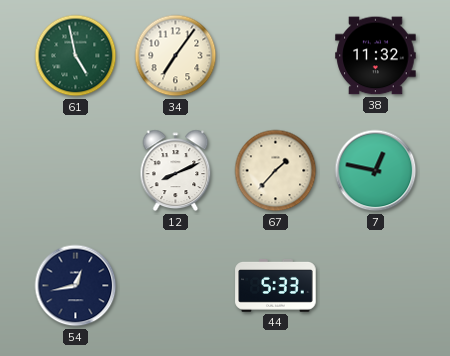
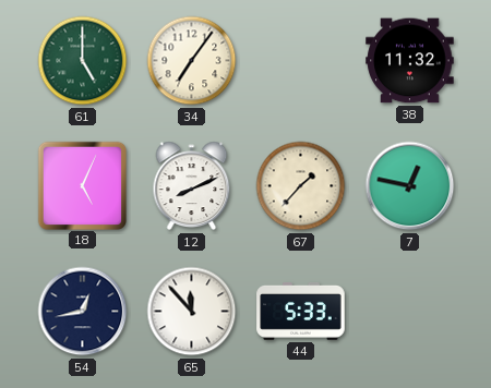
61: 4:58 -> 5:00
18: none -> 5:04
65: none -> 11:53
